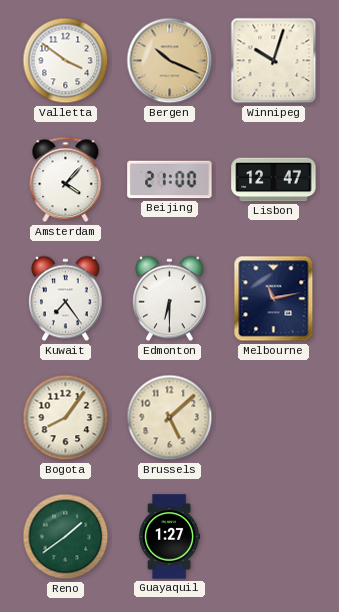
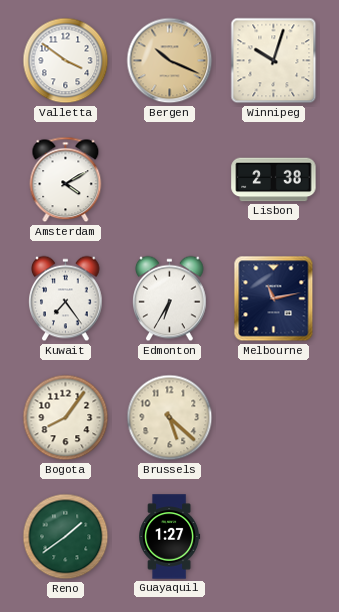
Amsterdam: 4:07 -> 4:10
Beijing: 21:00 -> none
Lisbon: 12:47 -> 2:38
Edmonton: 6:30 -> 6:35
Brussels: 5:08 -> 5:22
